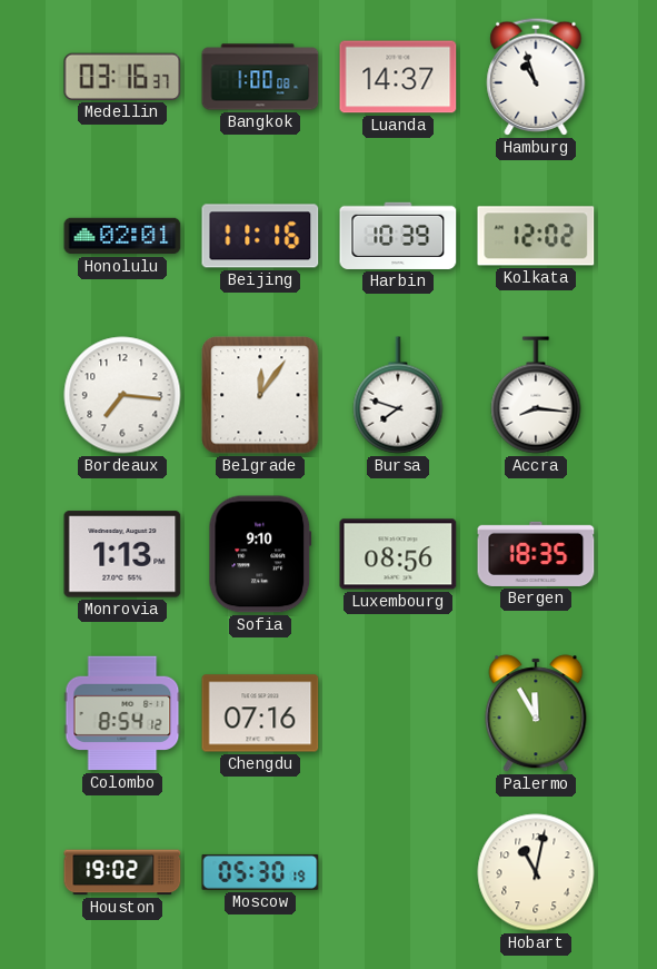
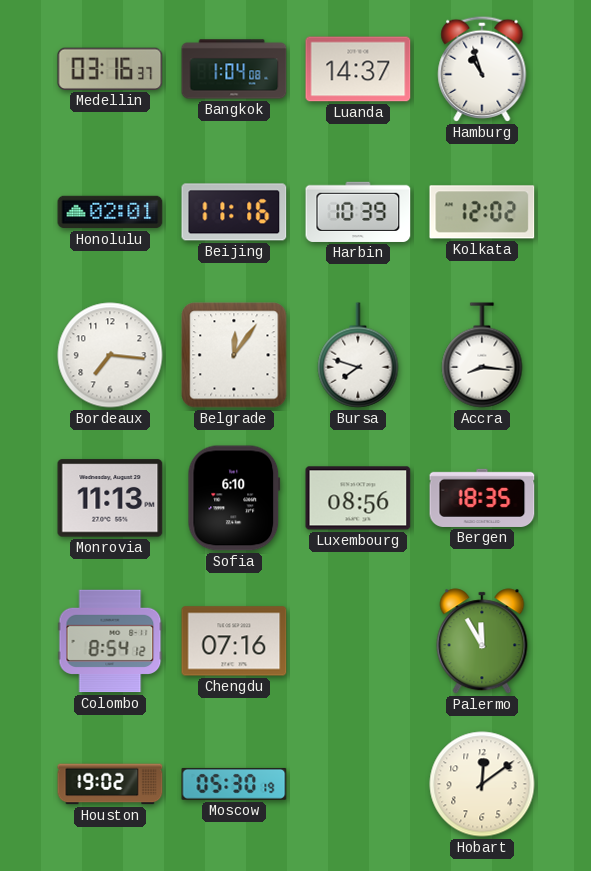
Bangkok: 1:00 -> 1:04
Monrovia: 1:13 -> 11:13
Sofia: 9:10 -> 6:10
Hobart: 11:02 -> 12:09
